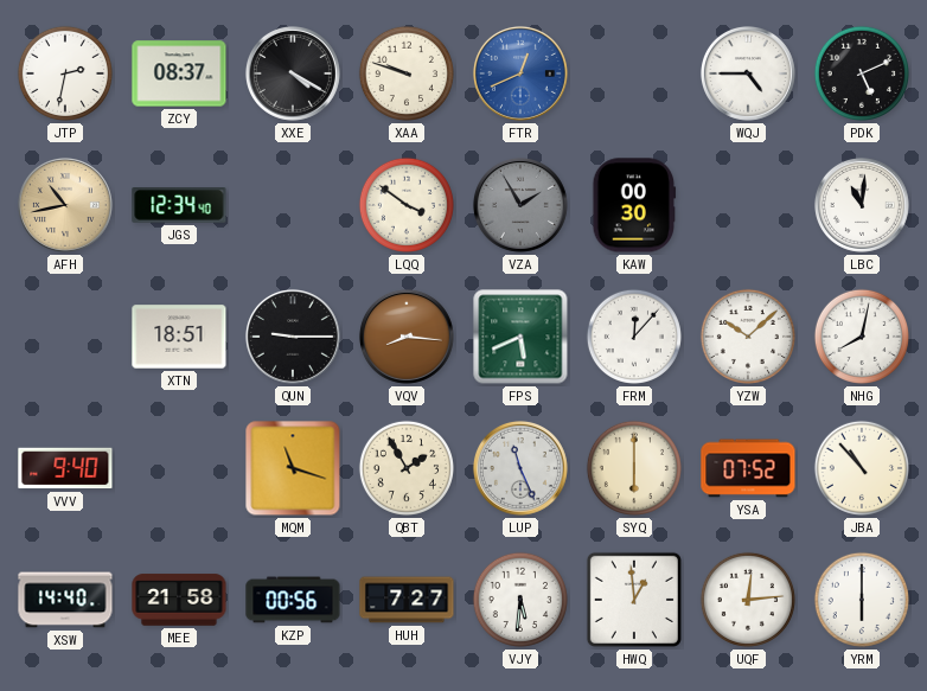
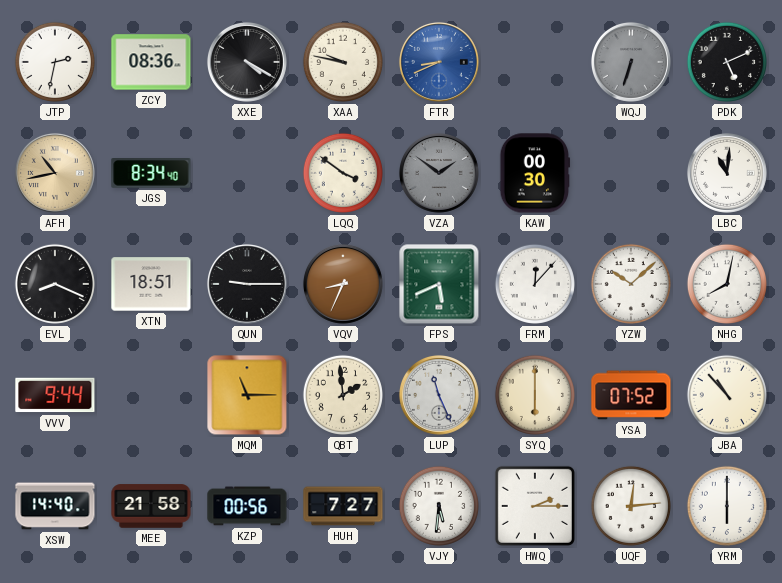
ZCY: 08:37 -> 08:36
XAA: 9:48 -> 9:47
FTR: 12:41 -> 8:41
WQJ: 4:45 -> 6:33
WQJ dial: white -> grey
JGS: 12:34 -> 8:34
VZA: 1:55 -> 1:51
EVL: none -> 8:19
VQV: 8:16 -> 8:34
VVV: 9:40 -> 9:44
MQM: 11:18 -> 11:15
QBT: 1:55 -> 1:59
HWQ: 12:59 -> 2:15
